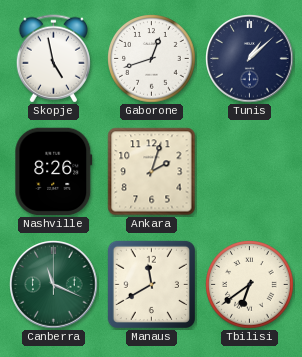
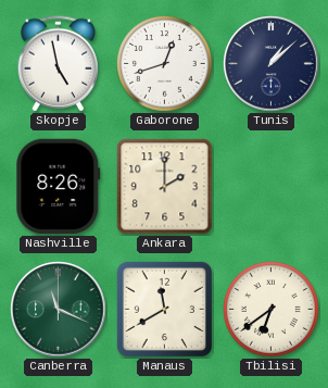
Ankara: 2:03 -> 2:00
